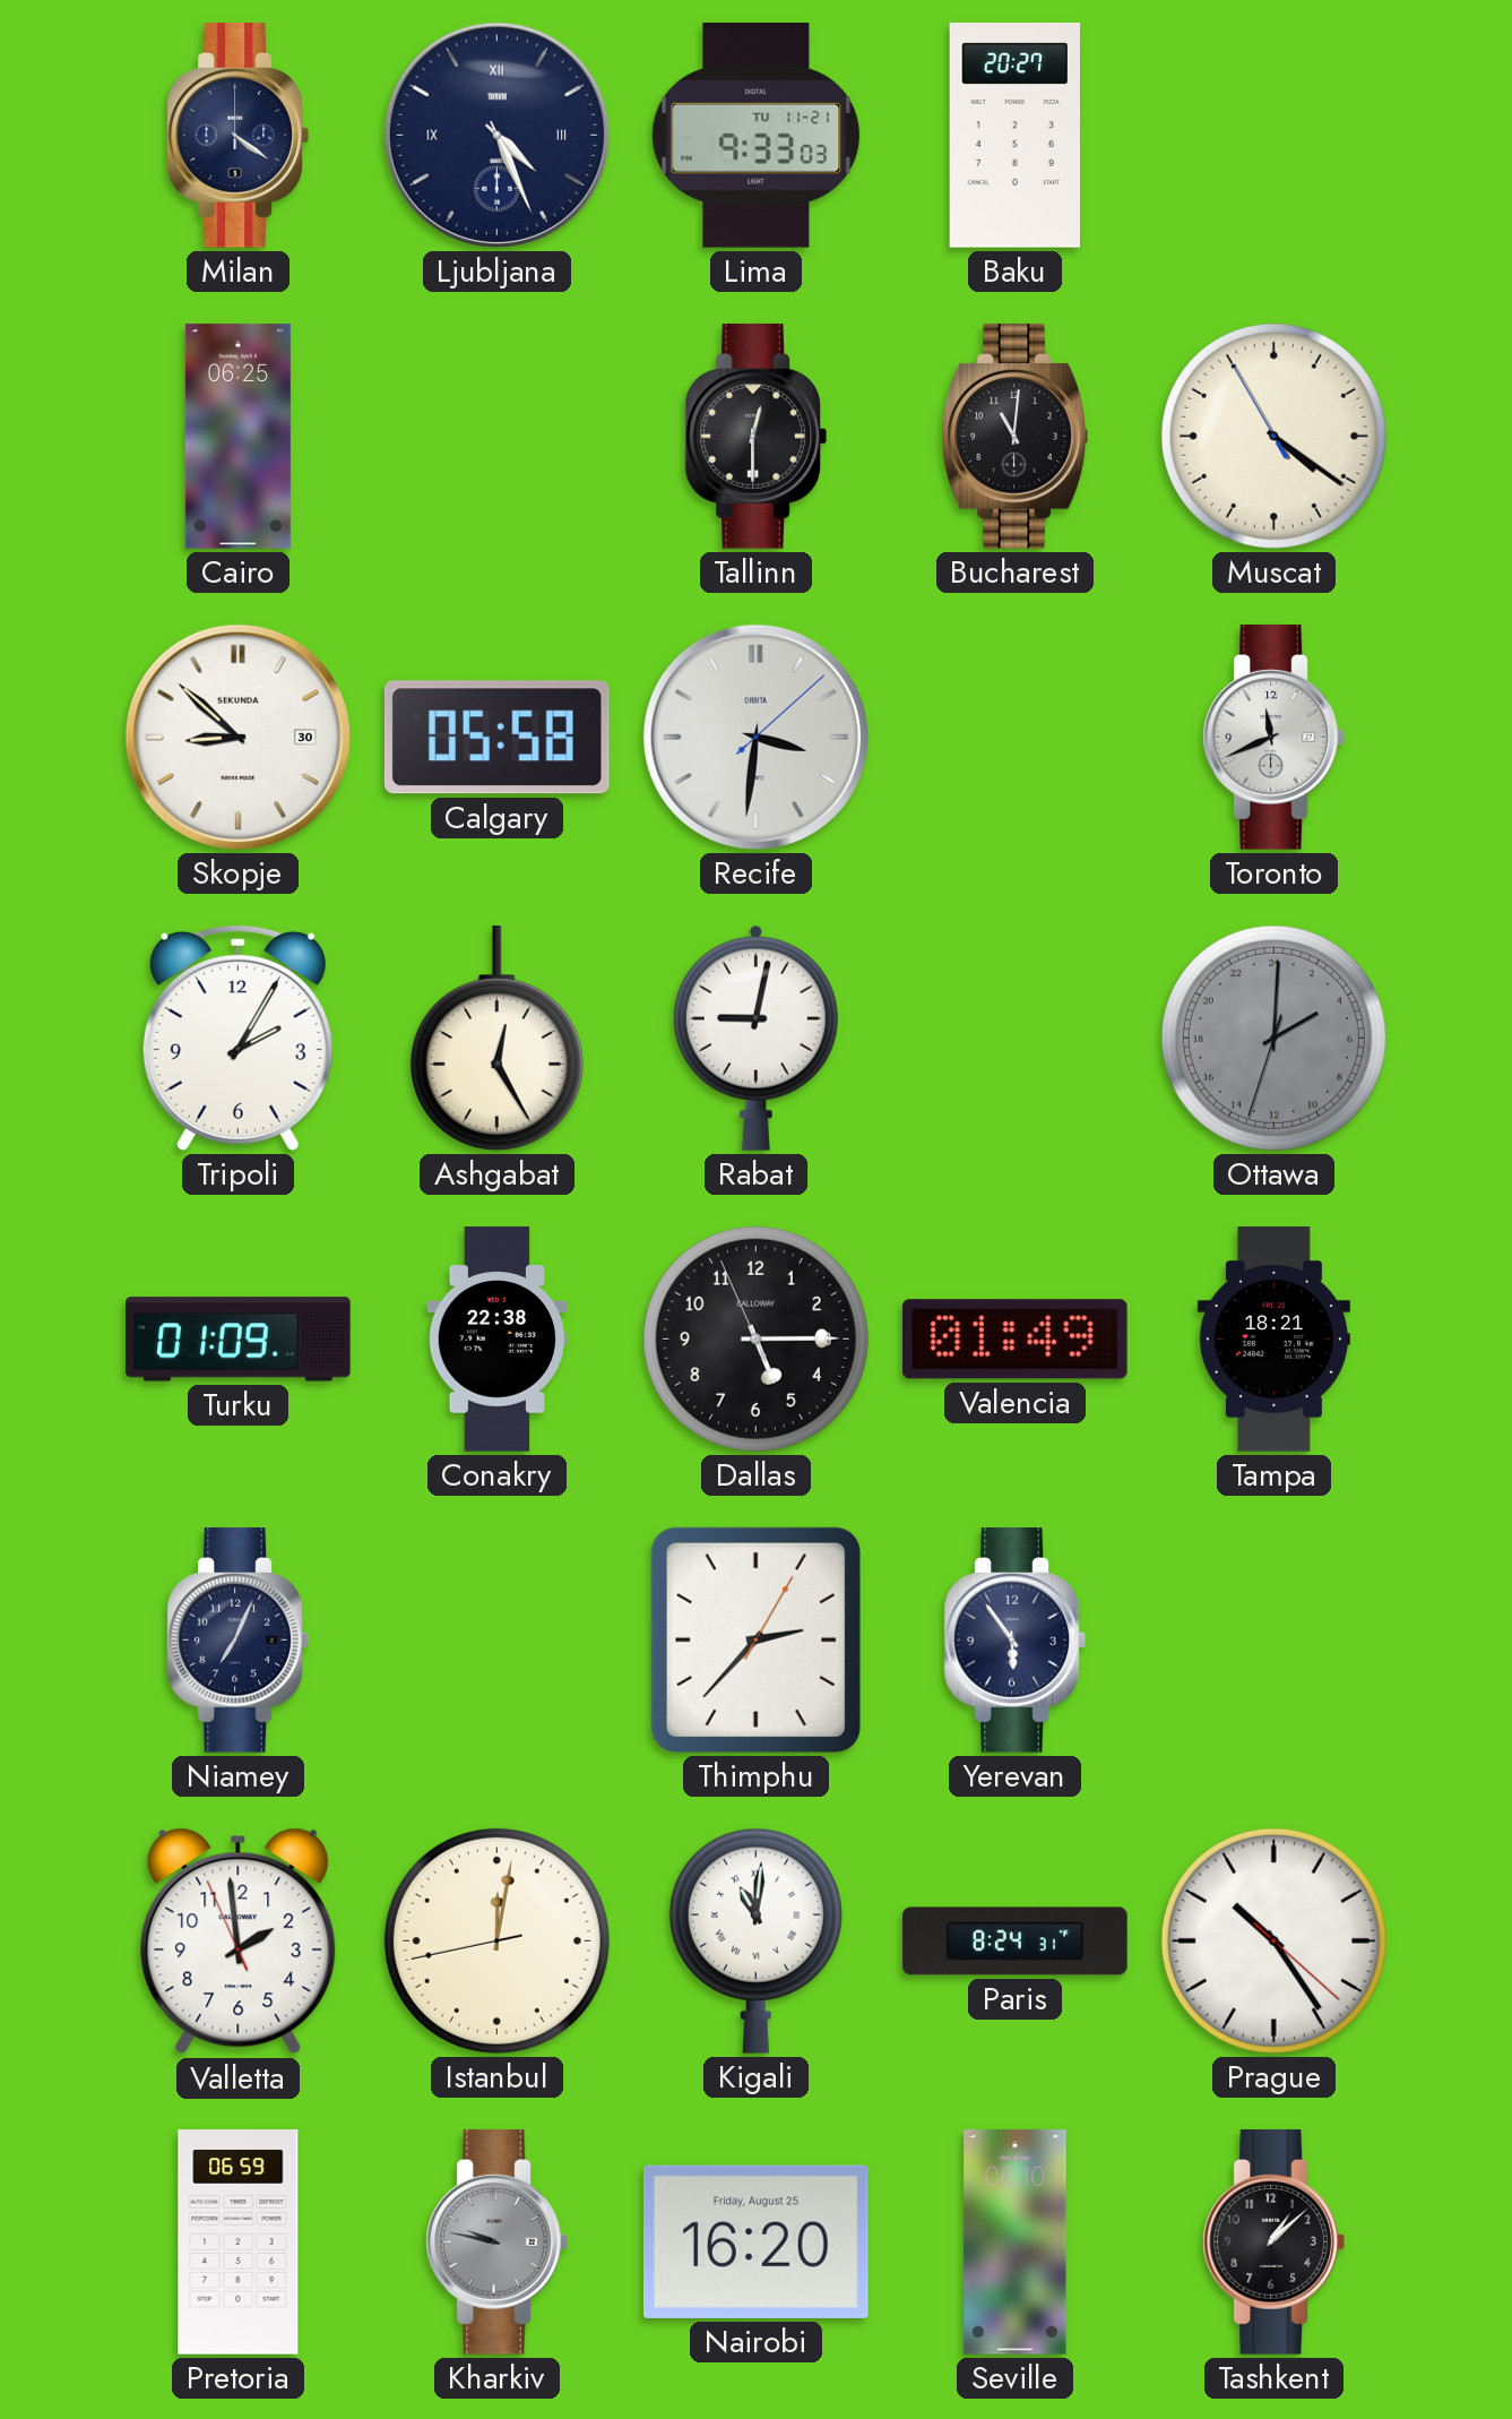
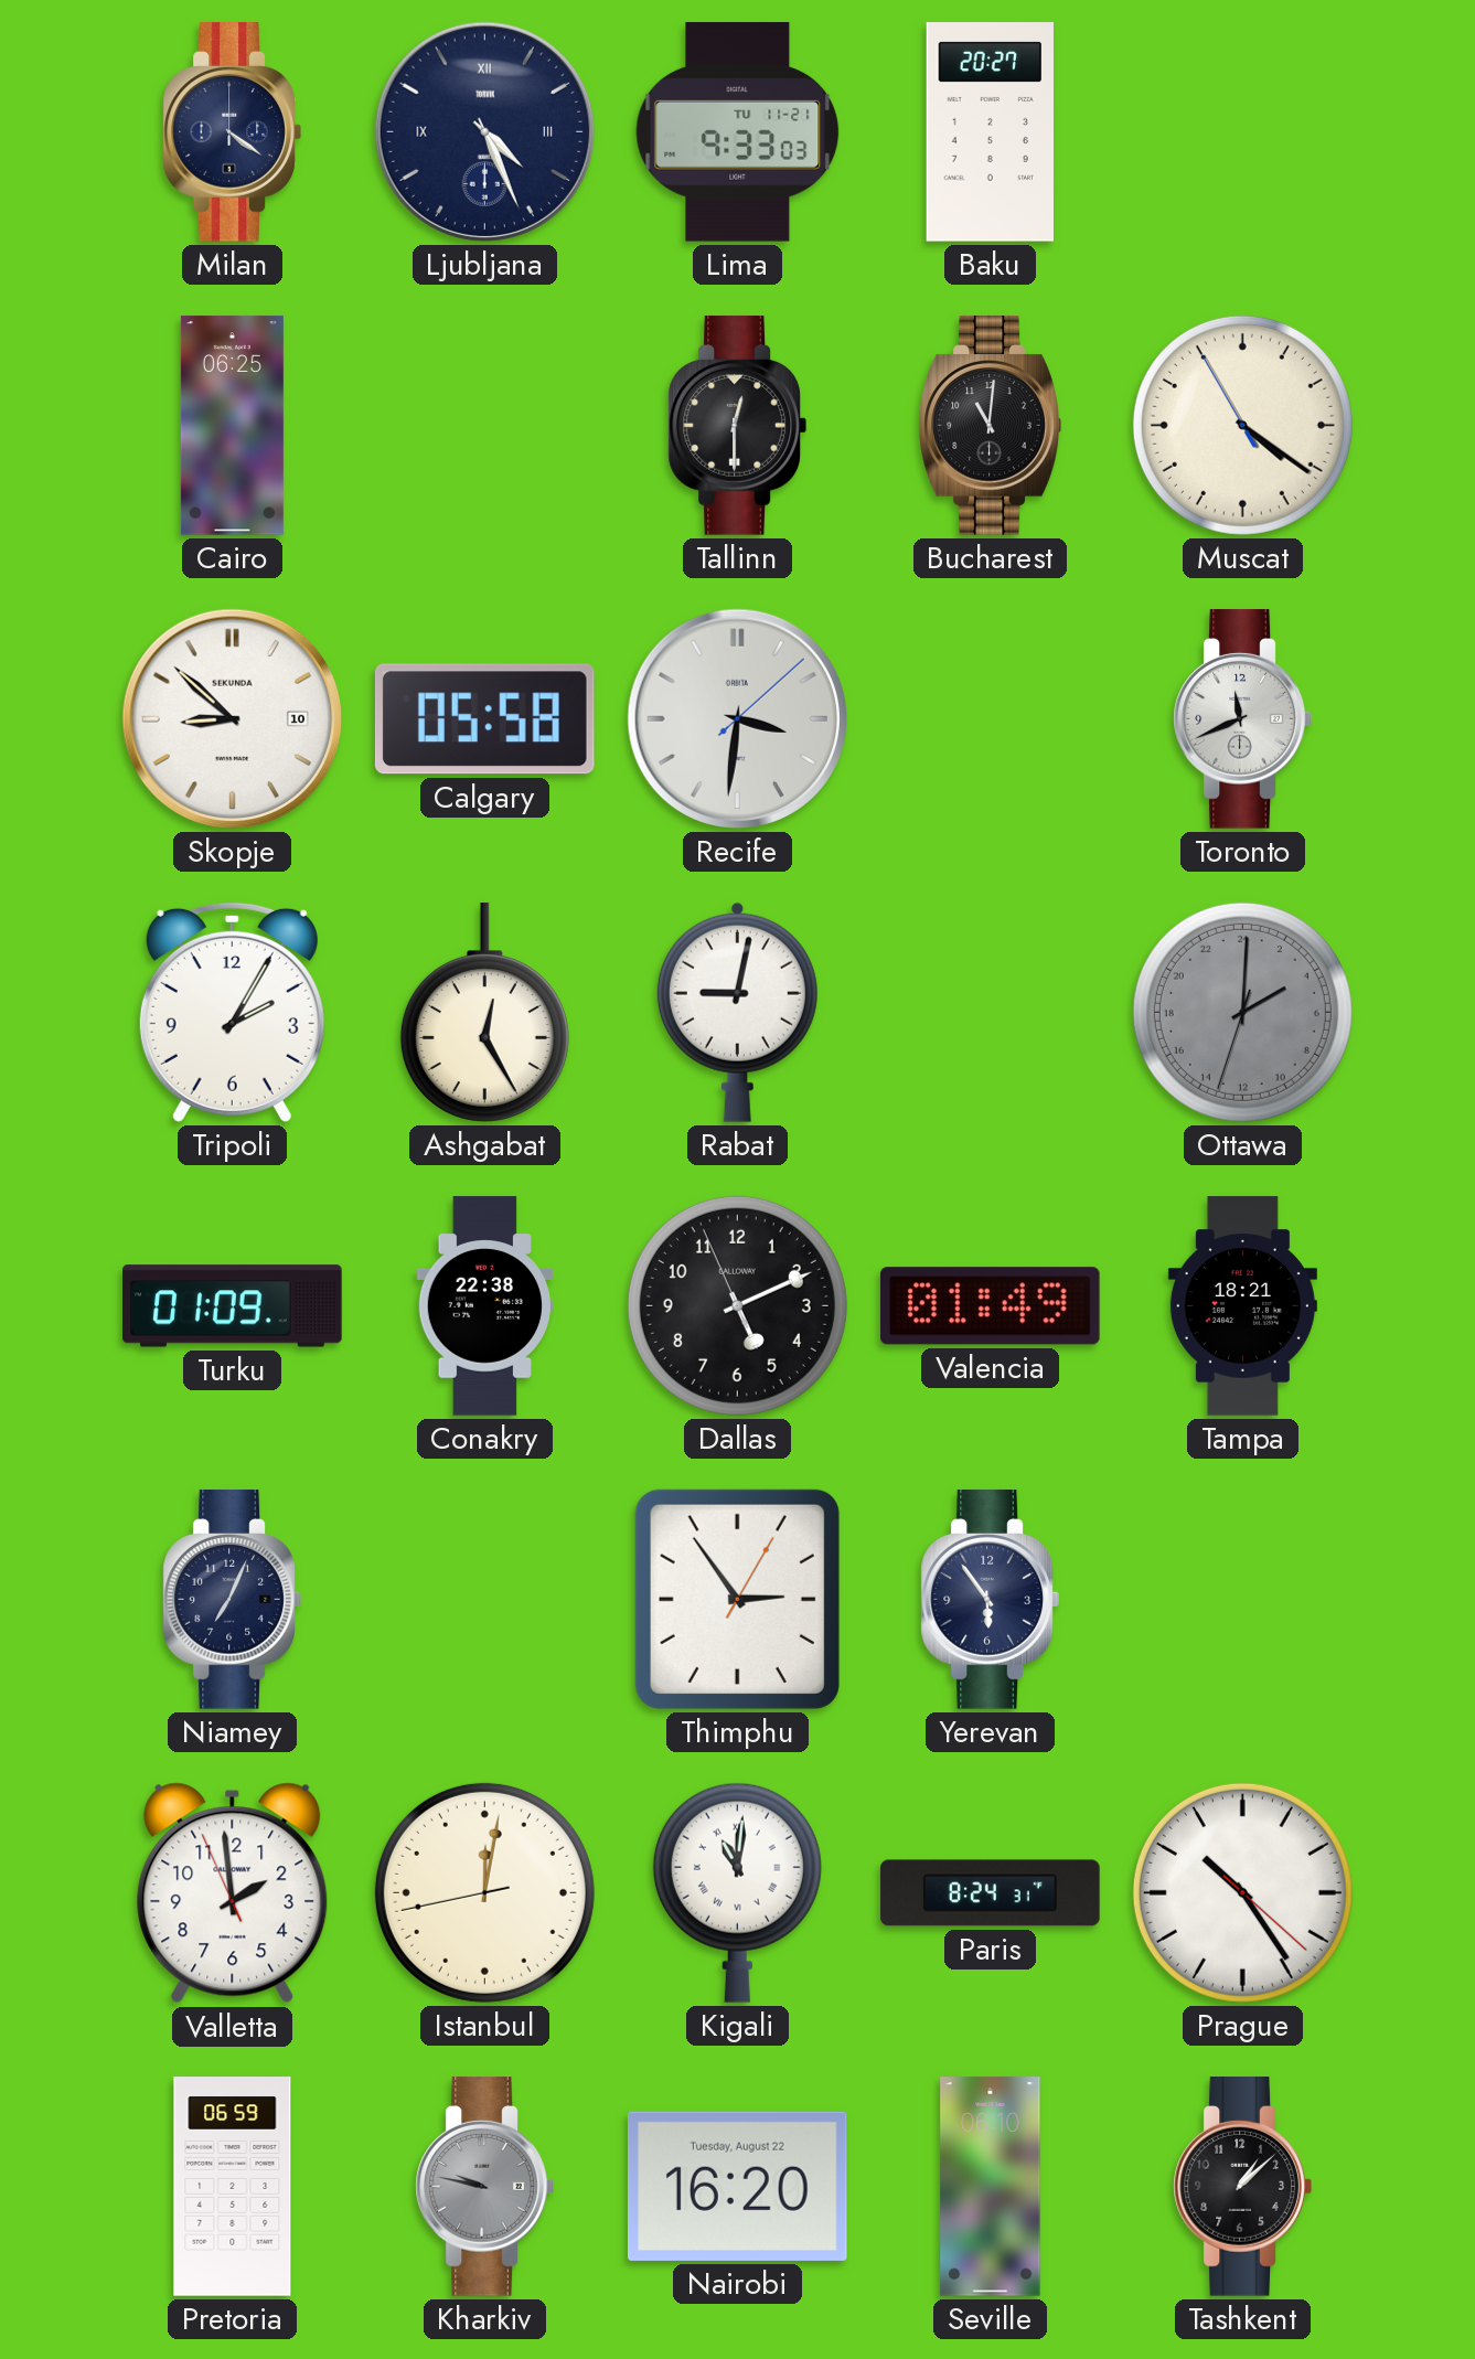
Skopje date: 30 -> 10
Dallas: 5:14 -> 5:10
Thimphu: 2:37 -> 2:54
Nairobi date: Friday, August 25 -> Tuesday, August 22
